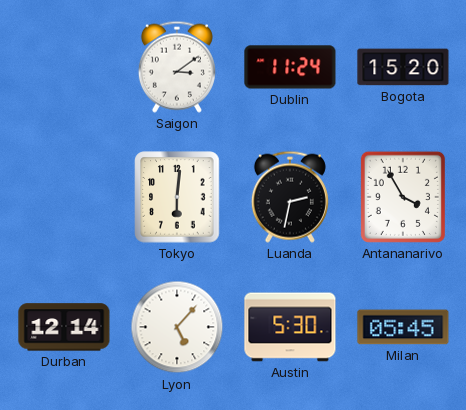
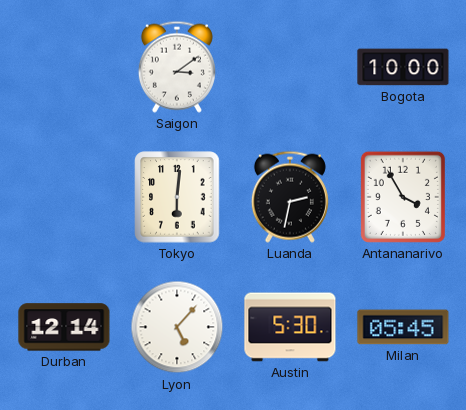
Dublin: 11:24 -> none
Bogota: 15:20 -> 10:00
